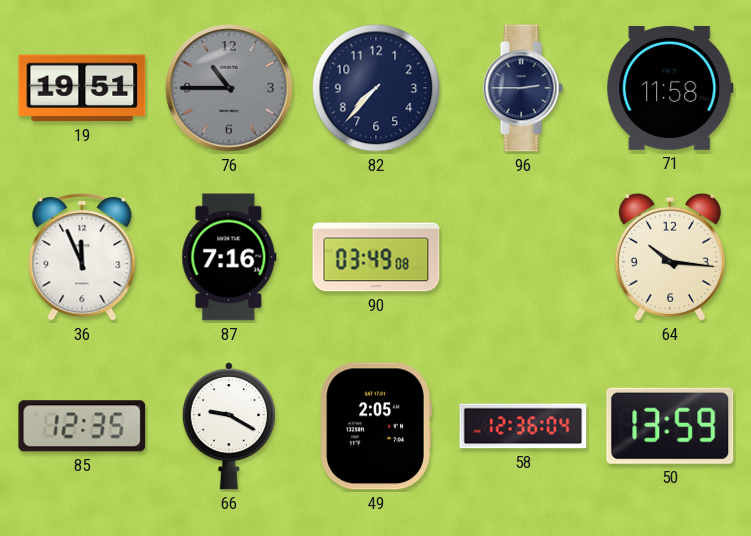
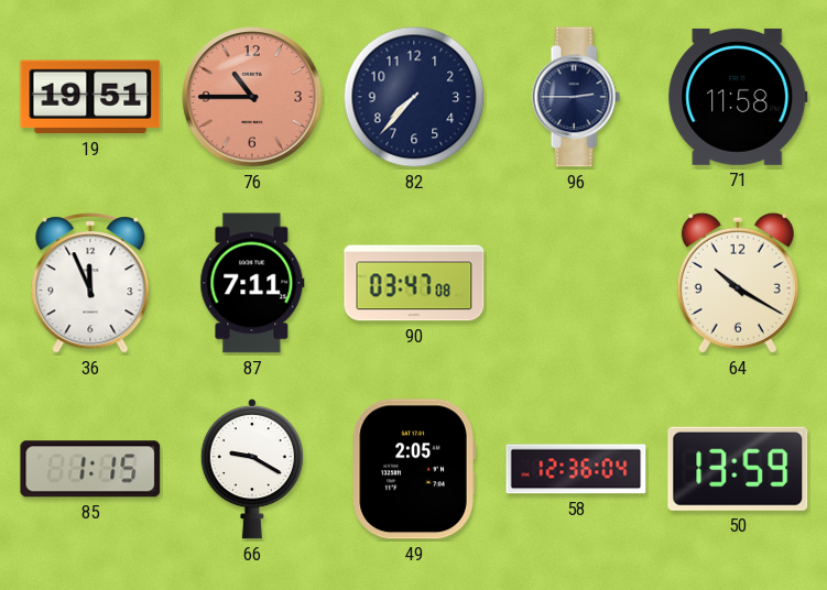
76 dial: grey -> salmon
87: 7:16 -> 7:11
90: 03:49 -> 03:47
64: 10:16 -> 10:20
85: 12:35 -> 1:15
